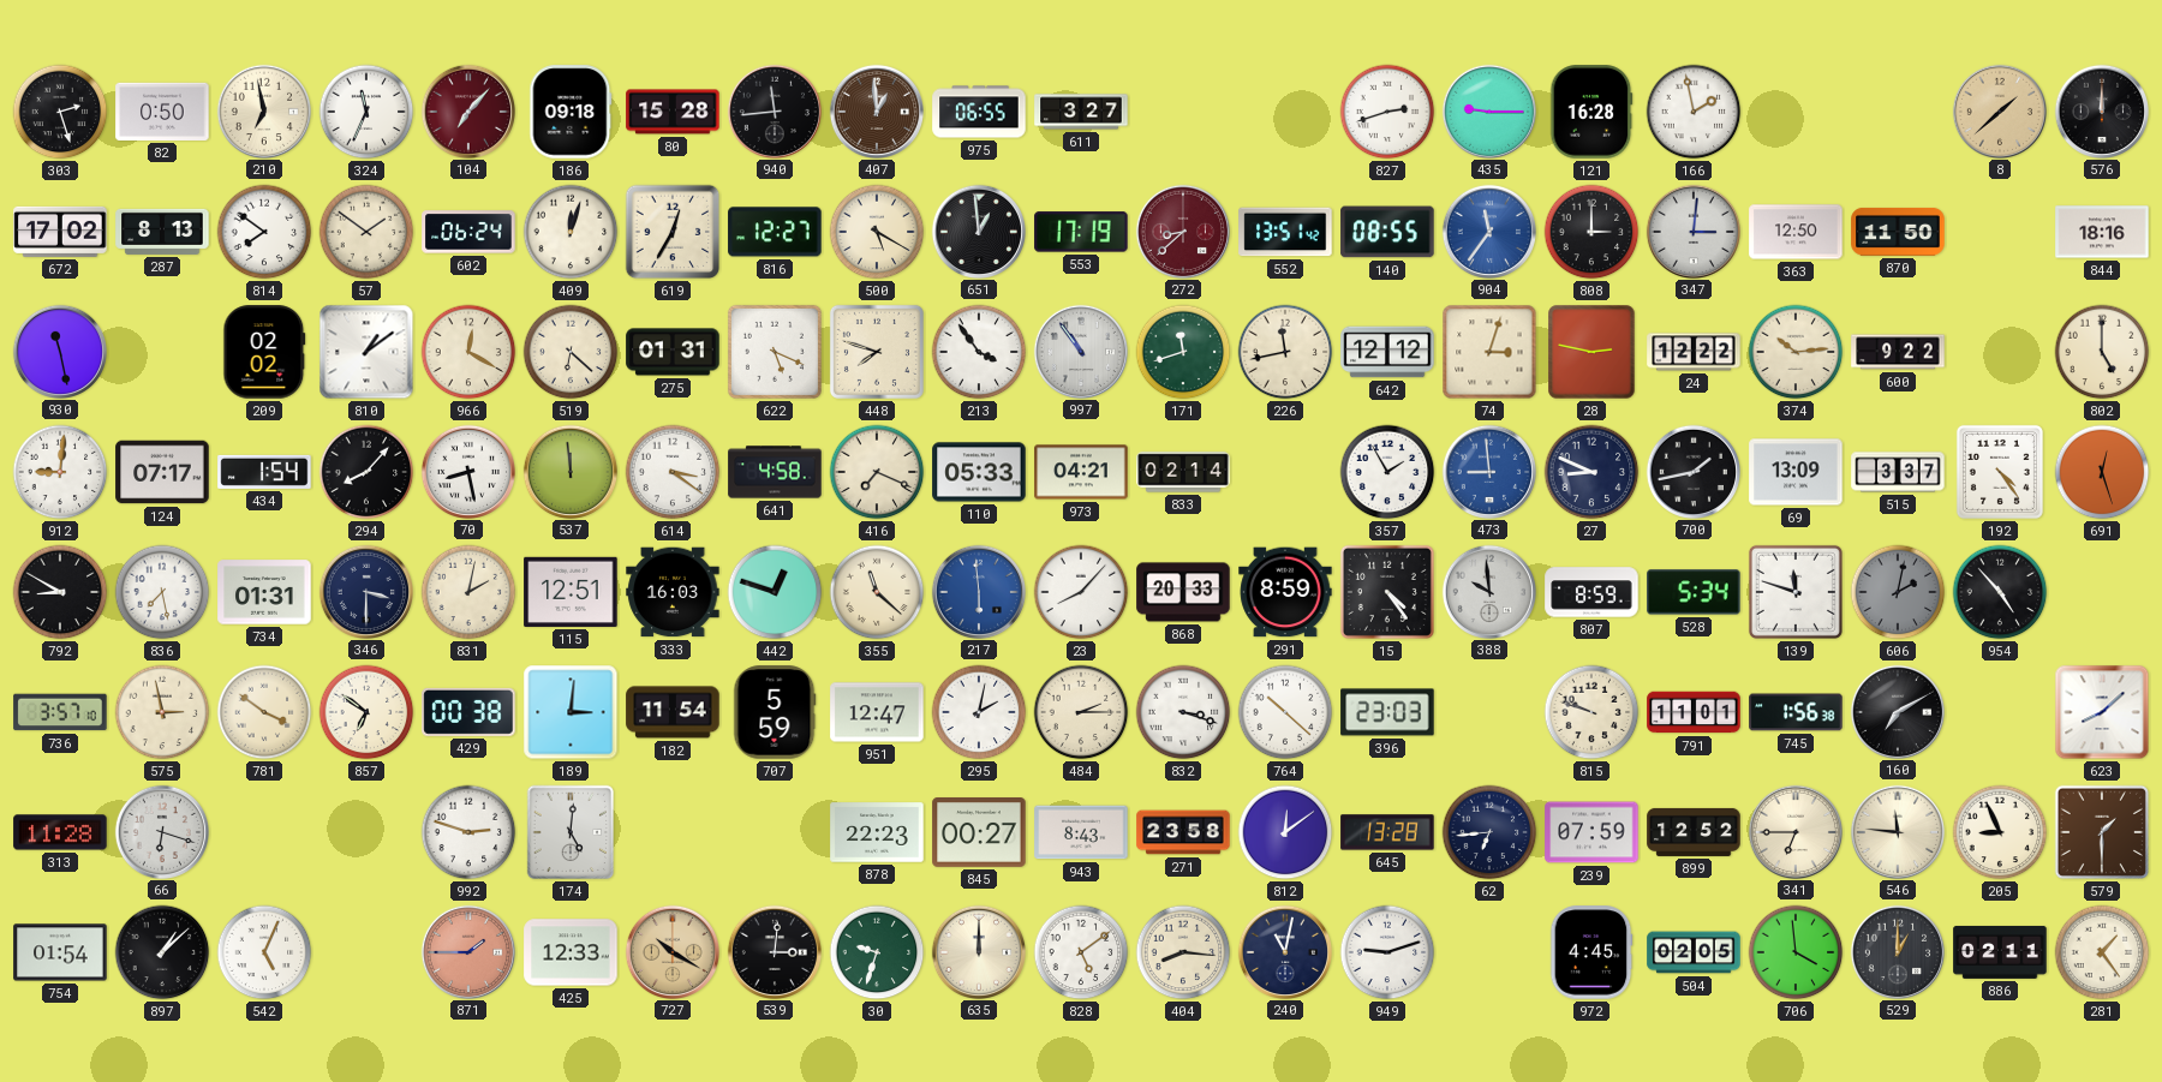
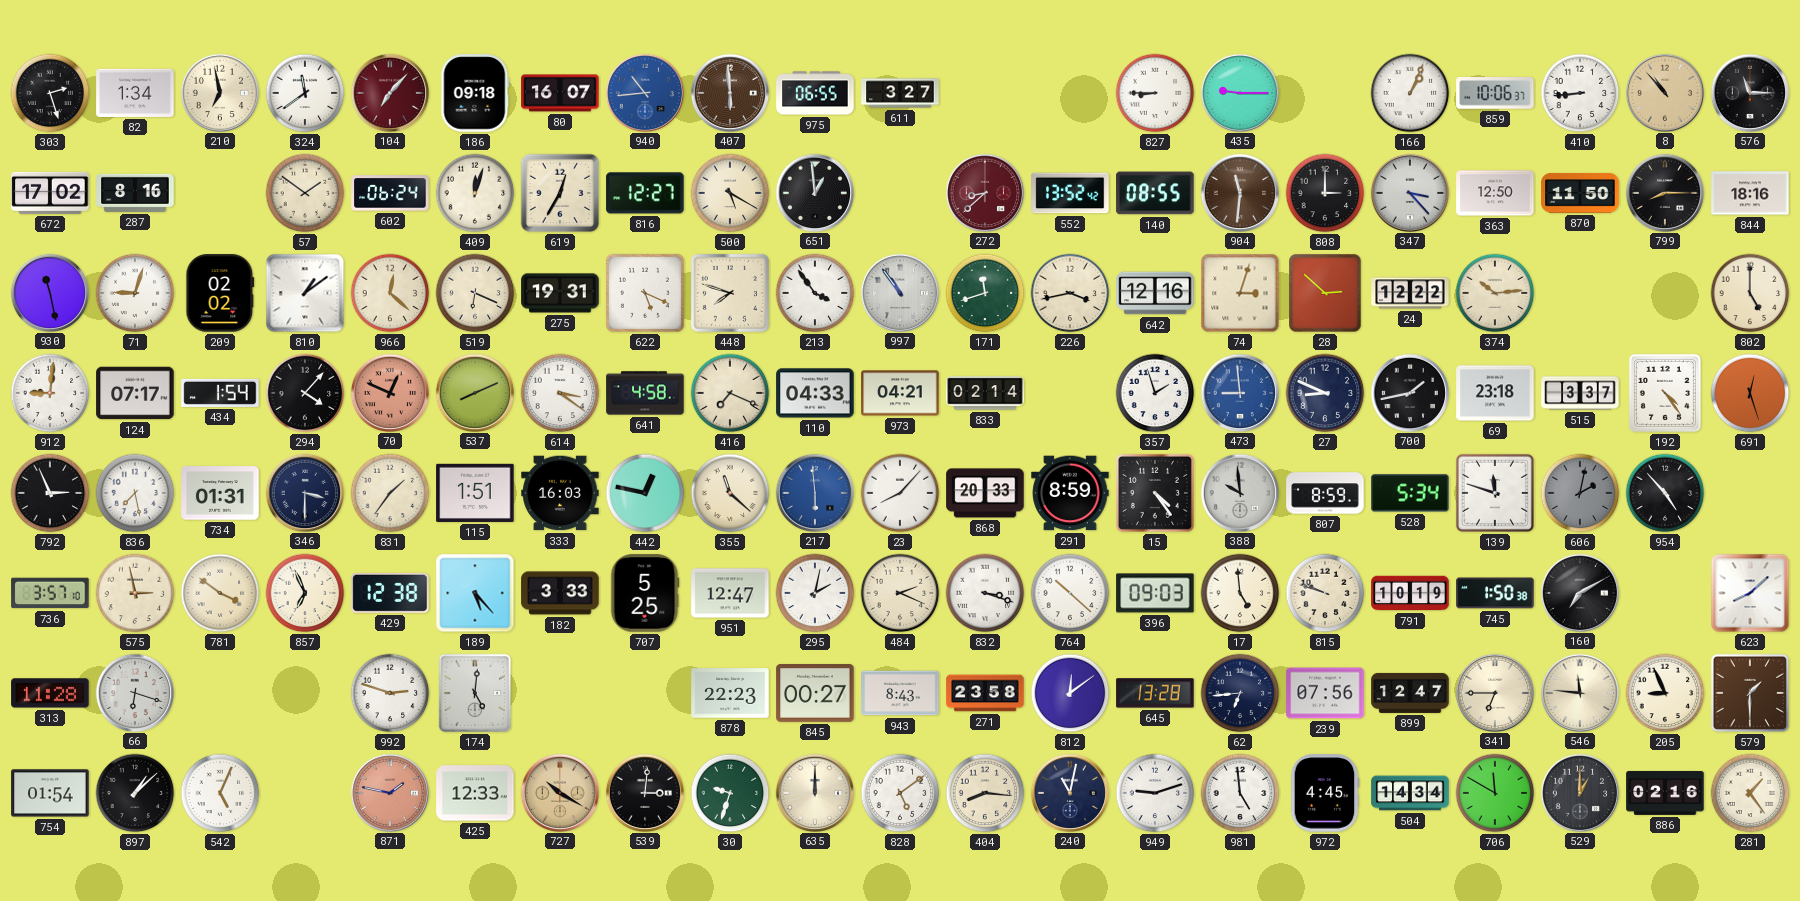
82: 0:50 -> 1:34
324: 11:34 -> 11:39
80: 15:28 -> 16:07
940: 11:44 -> 10:44
940 dial: black -> blue
407: 12:59 -> 5:59
827: 2:42 -> 8:45
121: 16:28 -> none
166: 1:58 -> 1:04
859: none -> 10:06
410: none -> 8:44
8: 1:38 -> 10:53
576: 12:00 -> 11:15
287: 8:13 -> 8:16
814: 7:51 -> none
553: 17:19 -> none
552: 13:51 -> 13:52
904: 11:36 -> 11:31
904 dial: blue -> brown
347: 3:01 -> 3:23
799: none -> 8:15
71: none -> 9:03
966: 12:20 -> 12:22
519: 6:22 -> 6:19
275: 01:31 -> 19:31
226: 11:43 -> 3:43
642: 12:12 -> 12:16
28: 2:47 -> 2:52
600: 9:22 -> none
294: 8:07 -> 4:07
70: 8:28 -> 12:49
70 dial: white -> salmon
537: 11:59 -> 8:11
110: 05:33 -> 04:33
357: 1:55 -> 1:57
69: 13:09 -> 23:18
792: 8:50 -> 2:56
831: 2:02 -> 1:36
115: 12:51 -> 1:51
442: 12:48 -> 12:47
857: 6:51 -> 6:56
429: 00:38 -> 12:38
189: 3:01 -> 5:23
182: 11:54 -> 3:33
707: 5:59 -> 5:25
484: 2:15 -> 2:19
396: 23:03 -> 09:03
17: none -> 4:59
791: 11:01 -> 10:19
745: 1:56 -> 1:50
239: 07:59 -> 07:56
899: 12:52 -> 12:47
871: 1:45 -> 1:47
981: none -> 4:59
504: 02:05 -> 14:34
706: 3:59 -> 11:50
886: 02:11 -> 02:16
